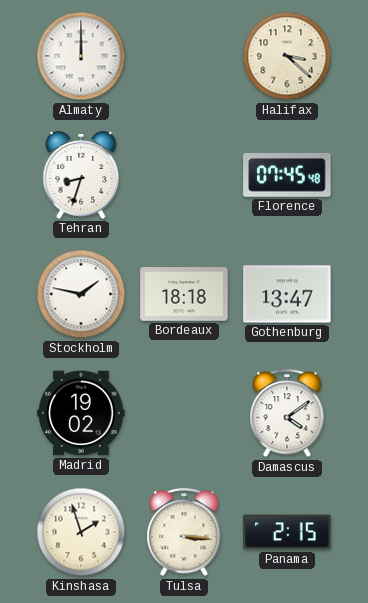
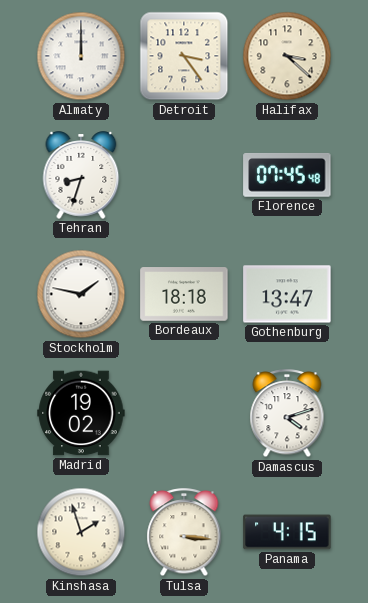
Detroit: none -> 3:24
Damascus: 4:09 -> 4:12
Panama: 2:15 -> 4:15
